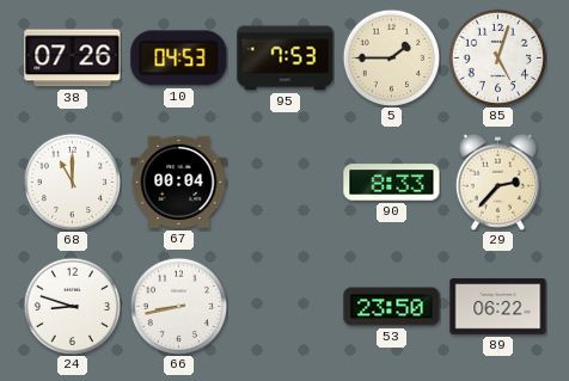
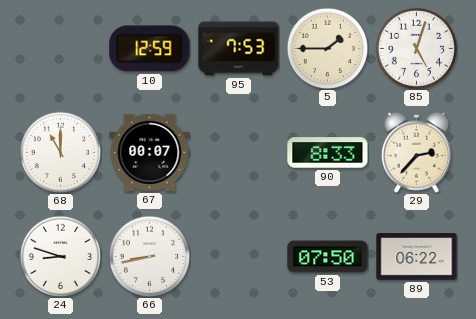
38: 07:26 -> none
10: 04:53 -> 12:59
67: 00:04 -> 00:07
53: 23:50 -> 07:50
